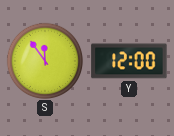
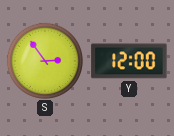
S: 11:54 -> 2:54
